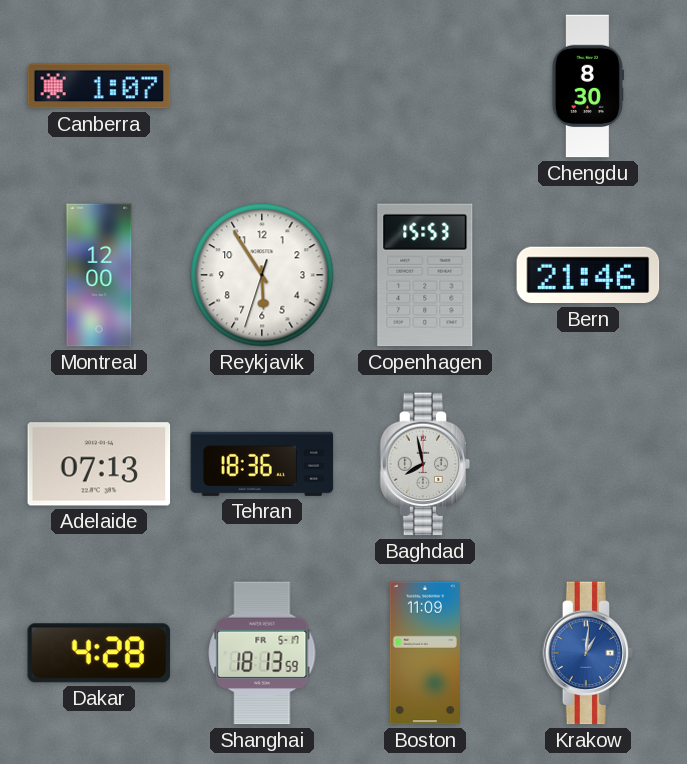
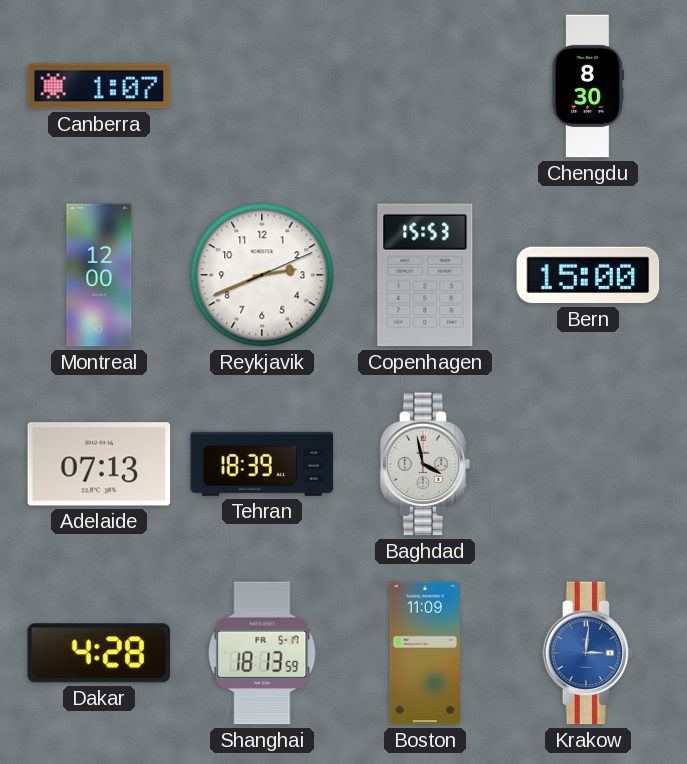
Reykjavik: 5:54 -> 2:41
Bern: 21:46 -> 15:00
Tehran: 18:36 -> 18:39
Baghdad: 7:58 -> 3:58
Krakow: 1:01 -> 3:01
